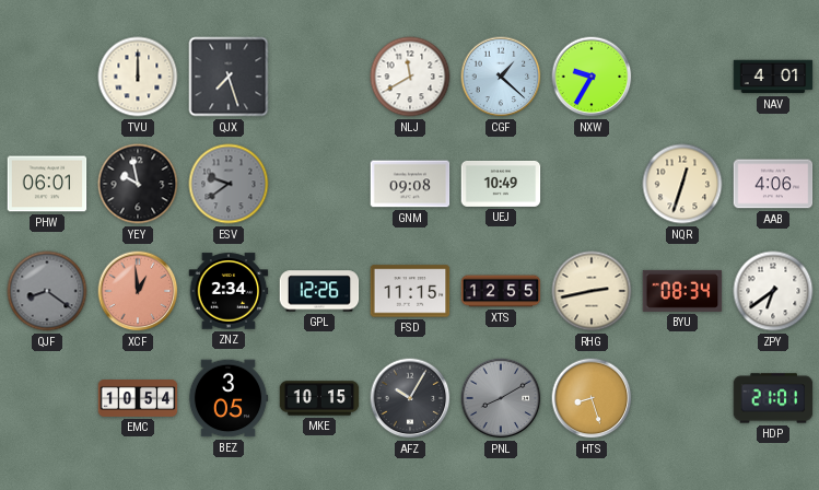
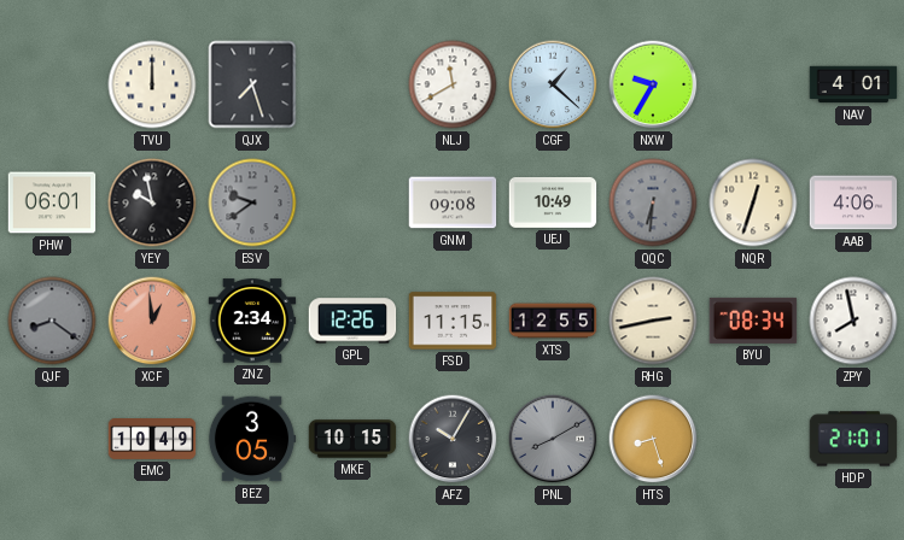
QQC: none -> 6:31
ZPY: 6:39 -> 7:58
EMC: 10:54 -> 10:49
